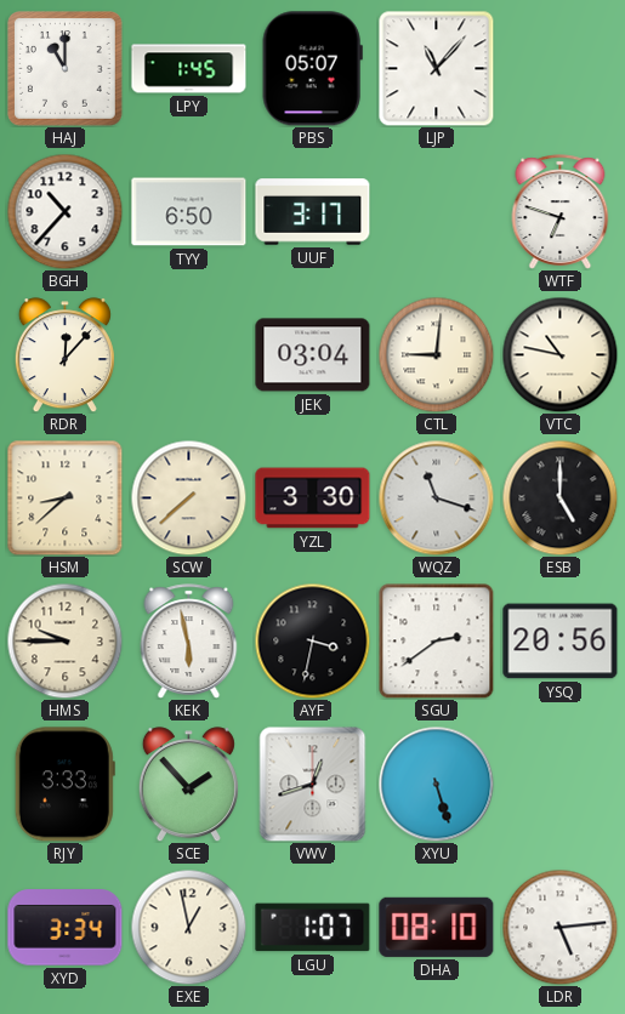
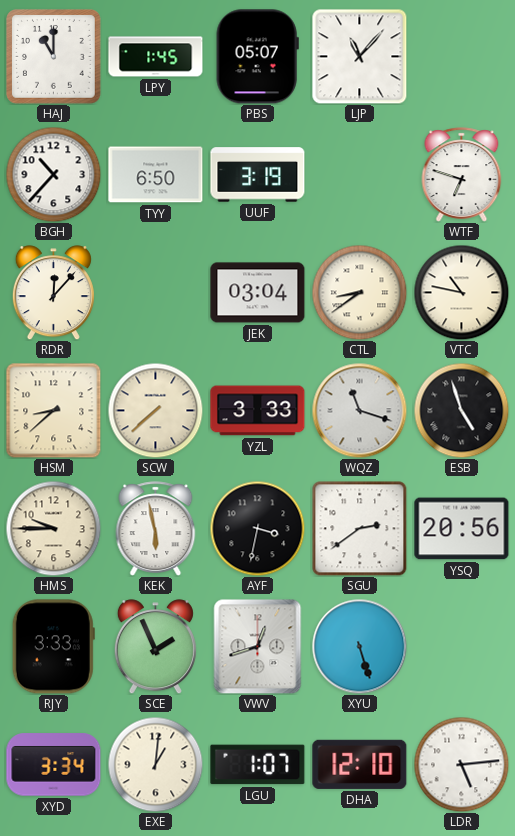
UUF: 3:17 -> 3:19
CTL: 9:01 -> 8:39
YZL: 3:30 -> 3:33
ESB: 5:00 -> 4:57
SCE: 1:53 -> 1:56
EXE: 12:58 -> 1:01
DHA: 08:10 -> 12:10
